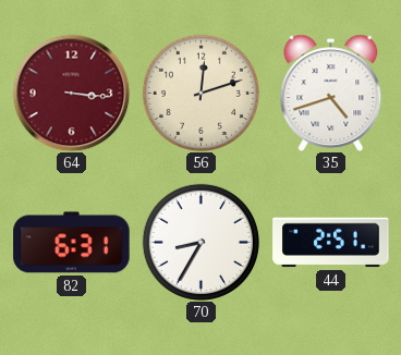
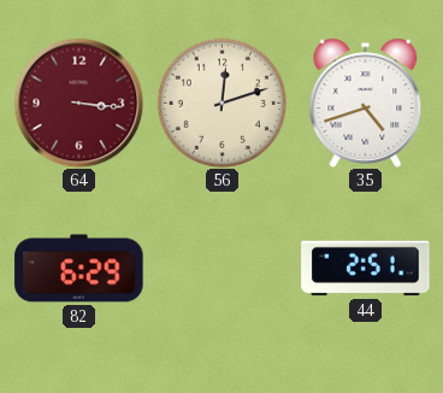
82: 6:31 -> 6:29
70: 8:35 -> none
